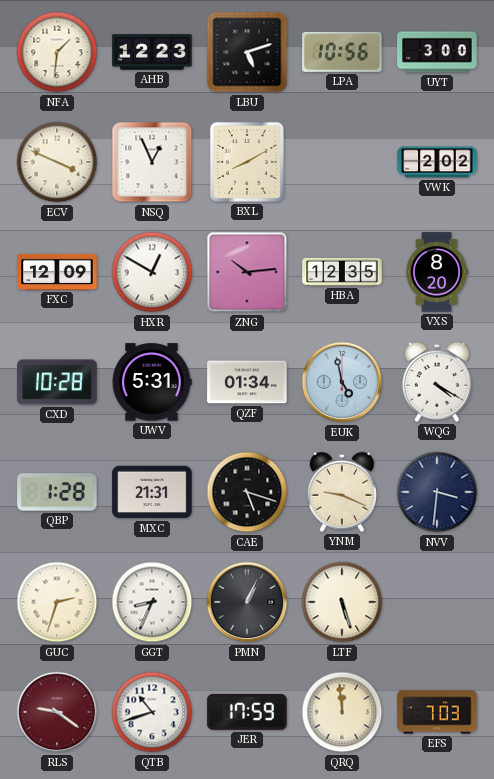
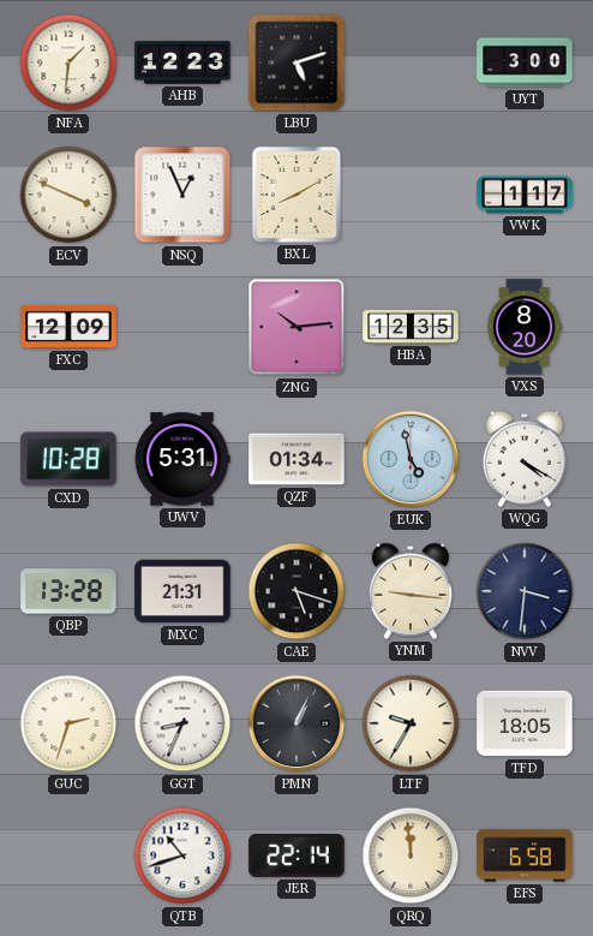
LPA: 10:56 -> none
VWK: 2:02 -> 1:17
HXR: 12:50 -> none
QBP: 1:28 -> 13:28
YNM: 9:19 -> 9:16
LTF: 5:27 -> 9:35
TFD: none -> 18:05
RLS: 9:21 -> none
JER: 17:59 -> 22:14
EFS: 7:03 -> 6:58
